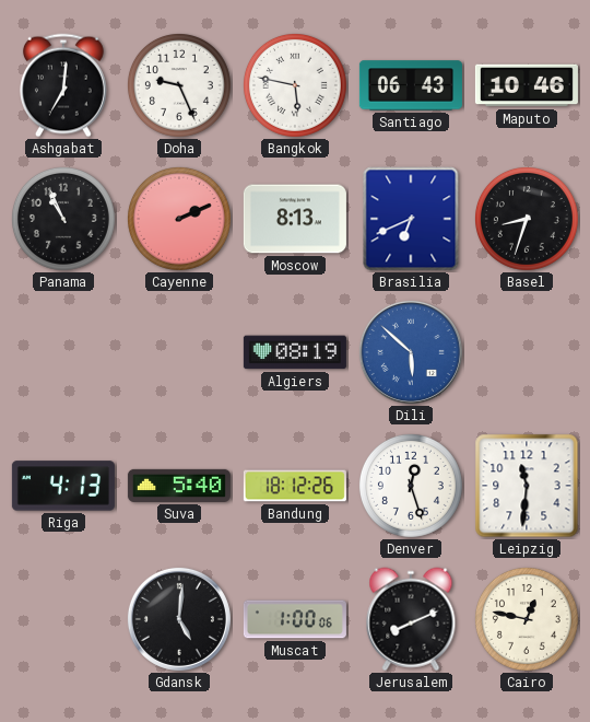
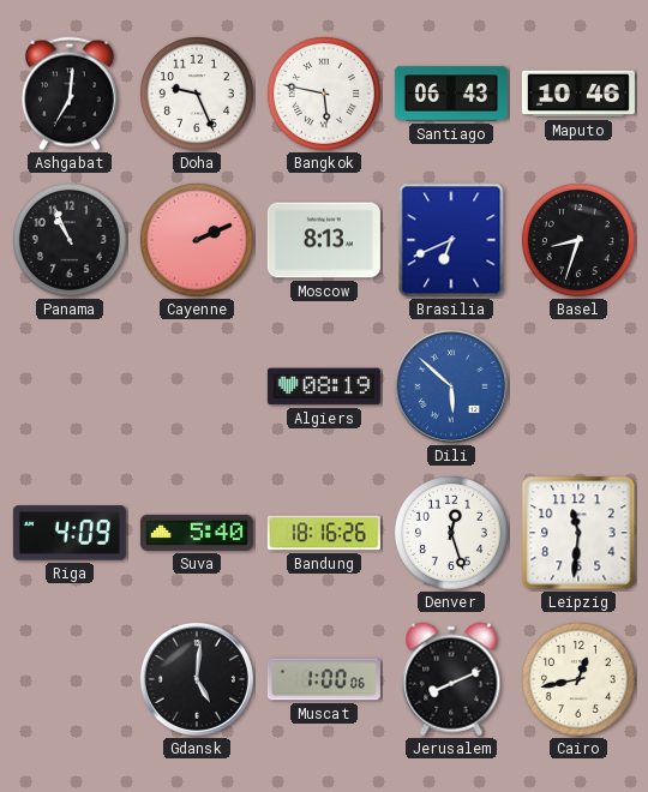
Riga: 4:13 -> 4:09
Bandung: 18:12 -> 18:16
Cairo: 12:47 -> 12:43
